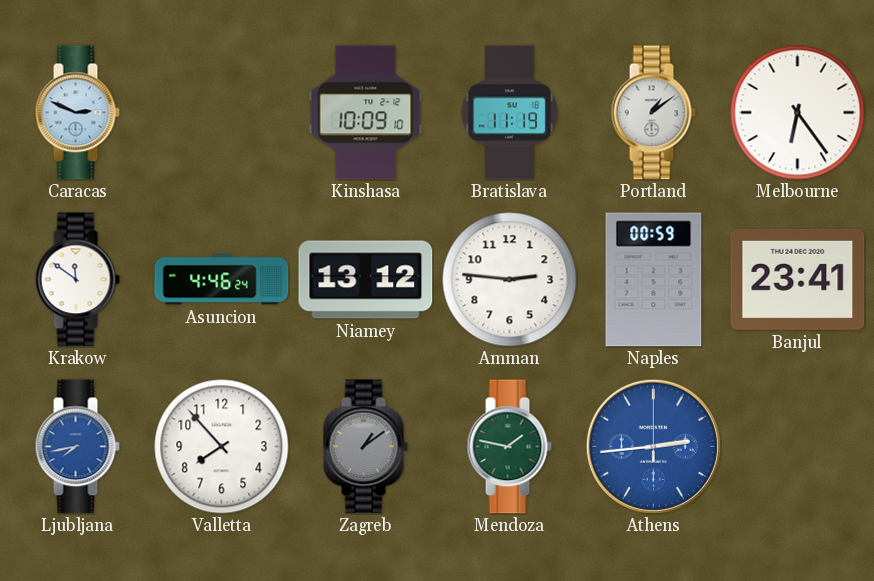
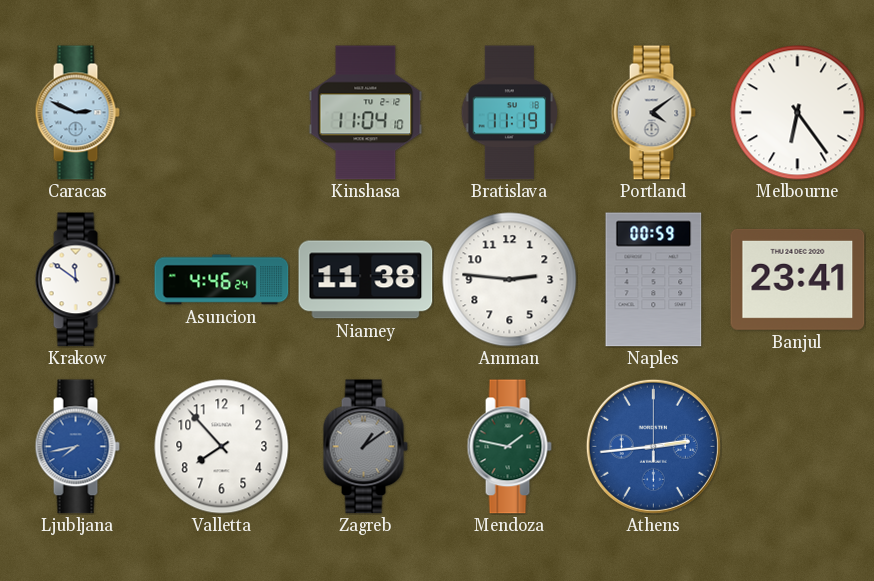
Kinshasa: 10:09 -> 11:04
Portland: 1:09 -> 4:09
Niamey: 13:12 -> 11:38
